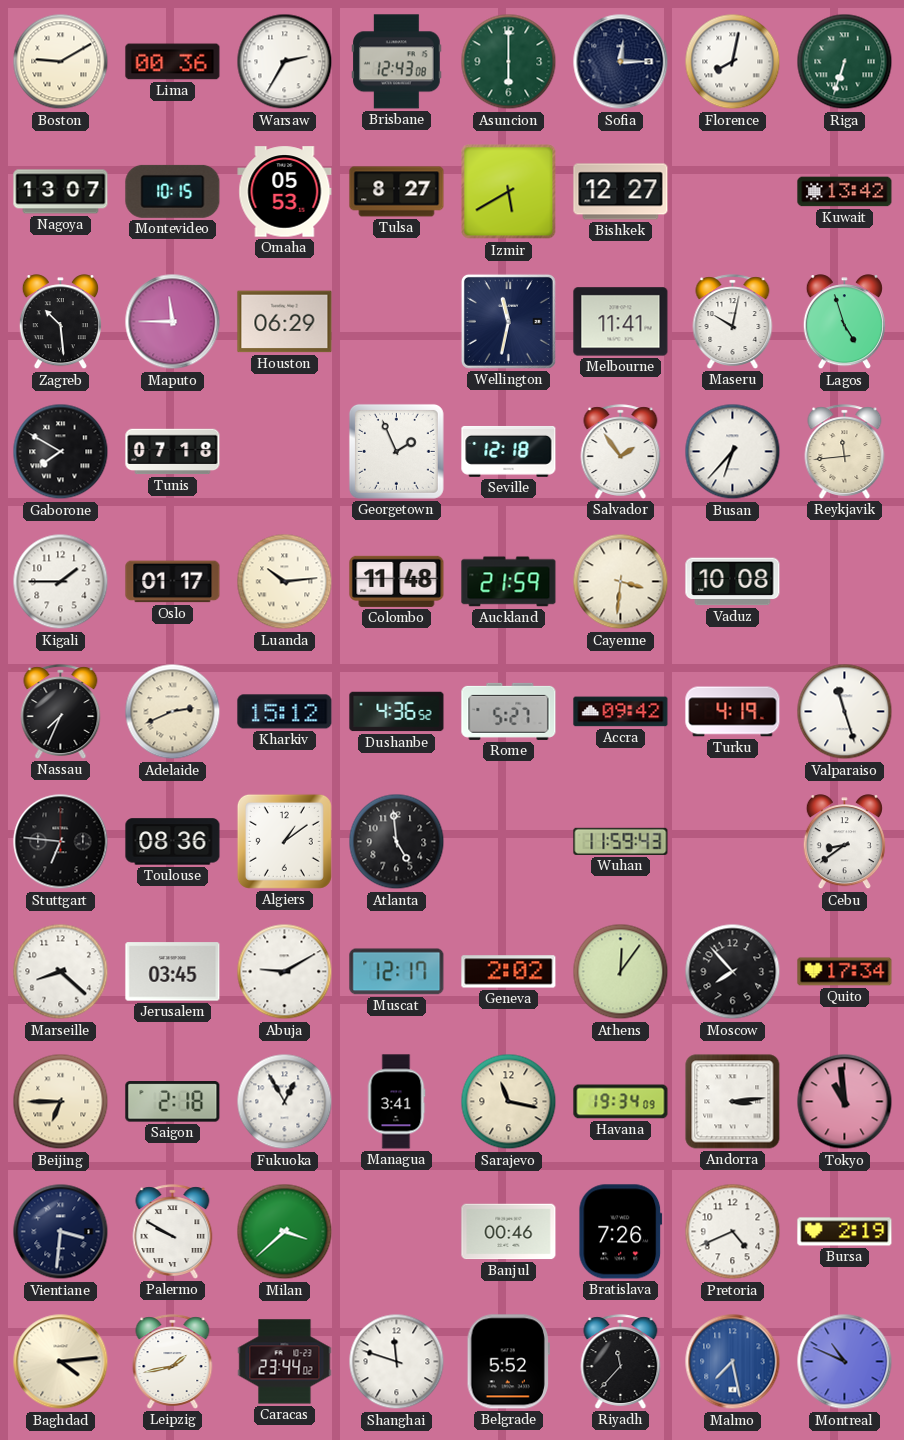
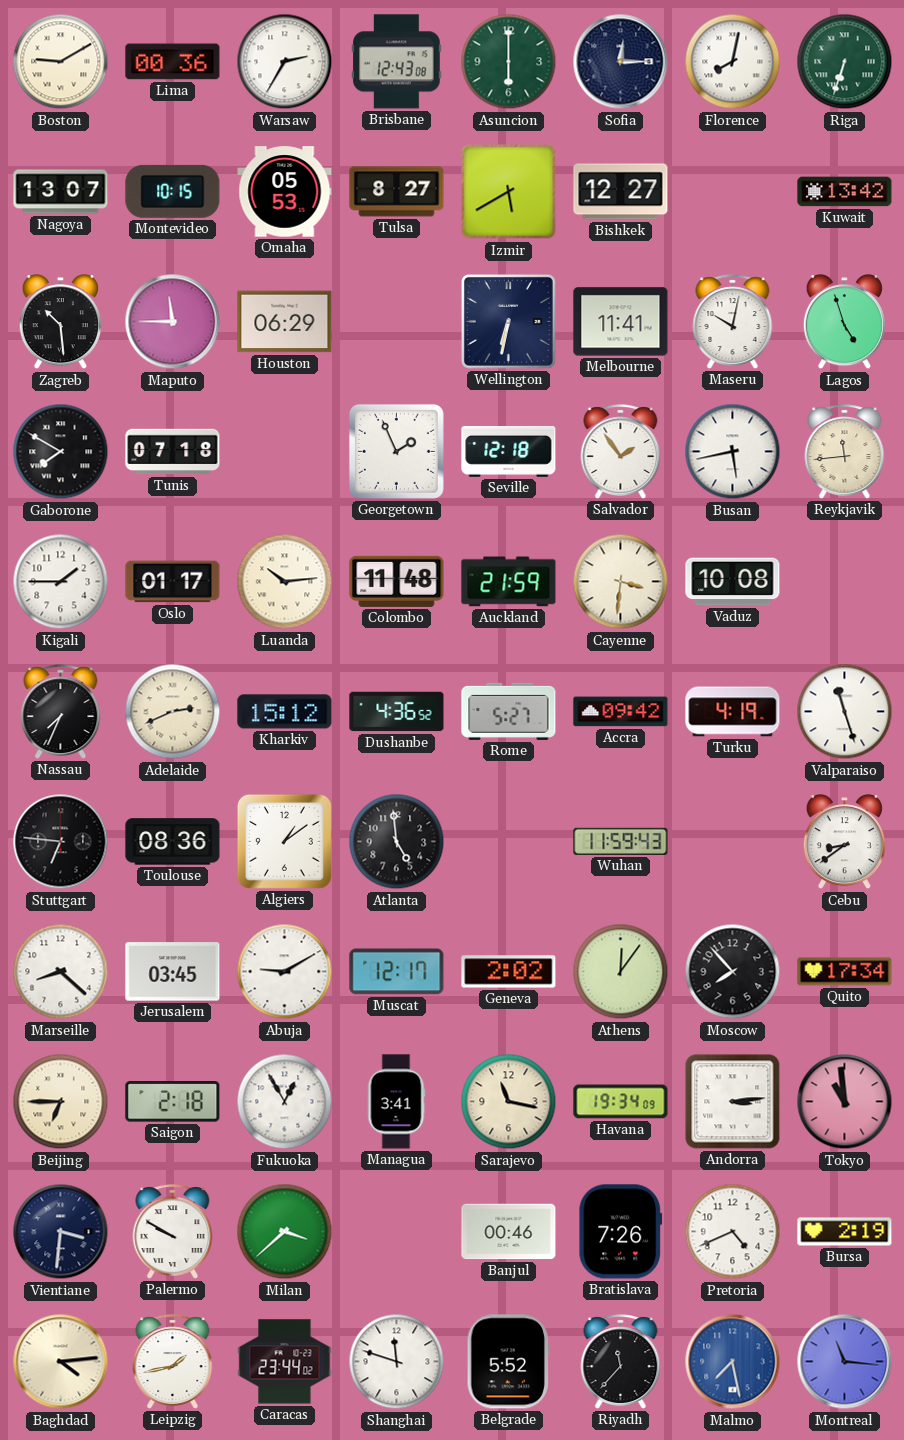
Wellington: 11:32 -> 6:32
Busan: 6:37 -> 5:43
Montreal: 10:49 -> 11:16
